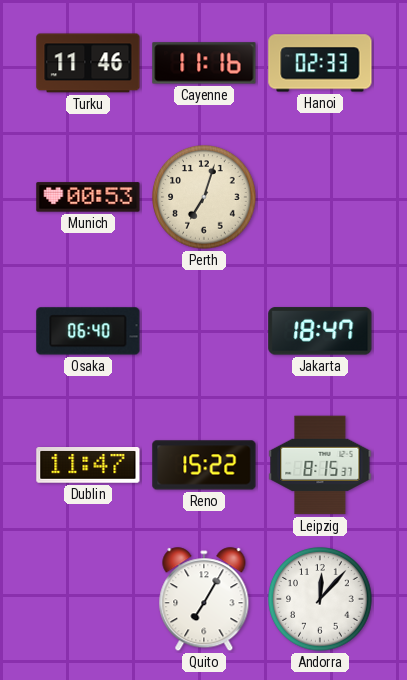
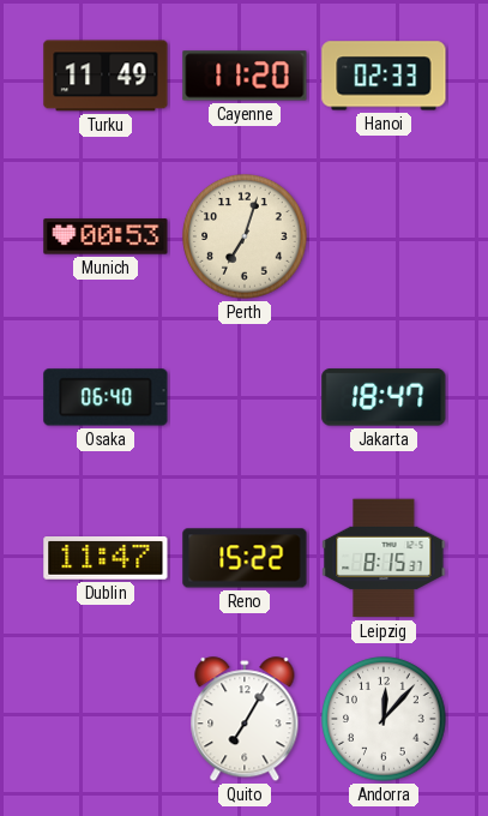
Turku: 11:46 -> 11:49
Cayenne: 11:16 -> 11:20
